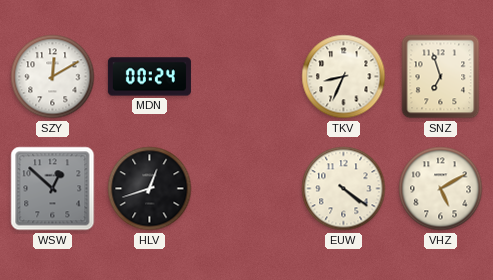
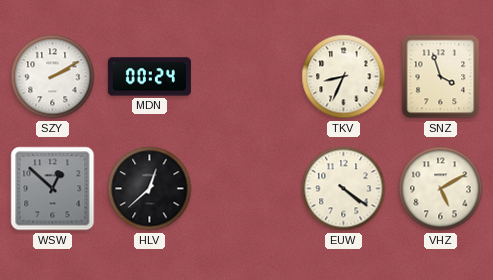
SZY: 12:10 -> 2:10
SNZ: 6:57 -> 3:57
HLV: 12:42 -> 12:38
